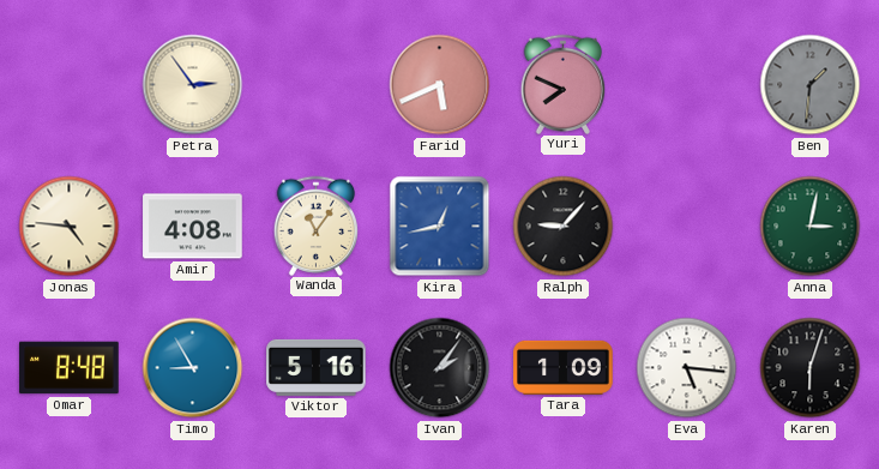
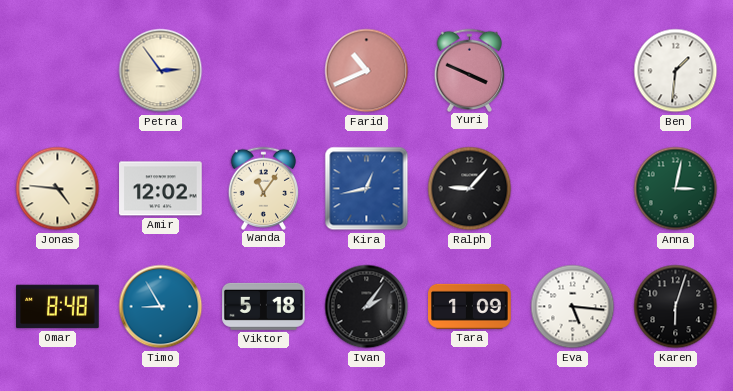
Farid: 5:41 -> 10:41
Yuri: 7:49 -> 3:49
Ben dial: grey -> white
Amir: 4:08 -> 12:02
Viktor: 5:16 -> 5:18
